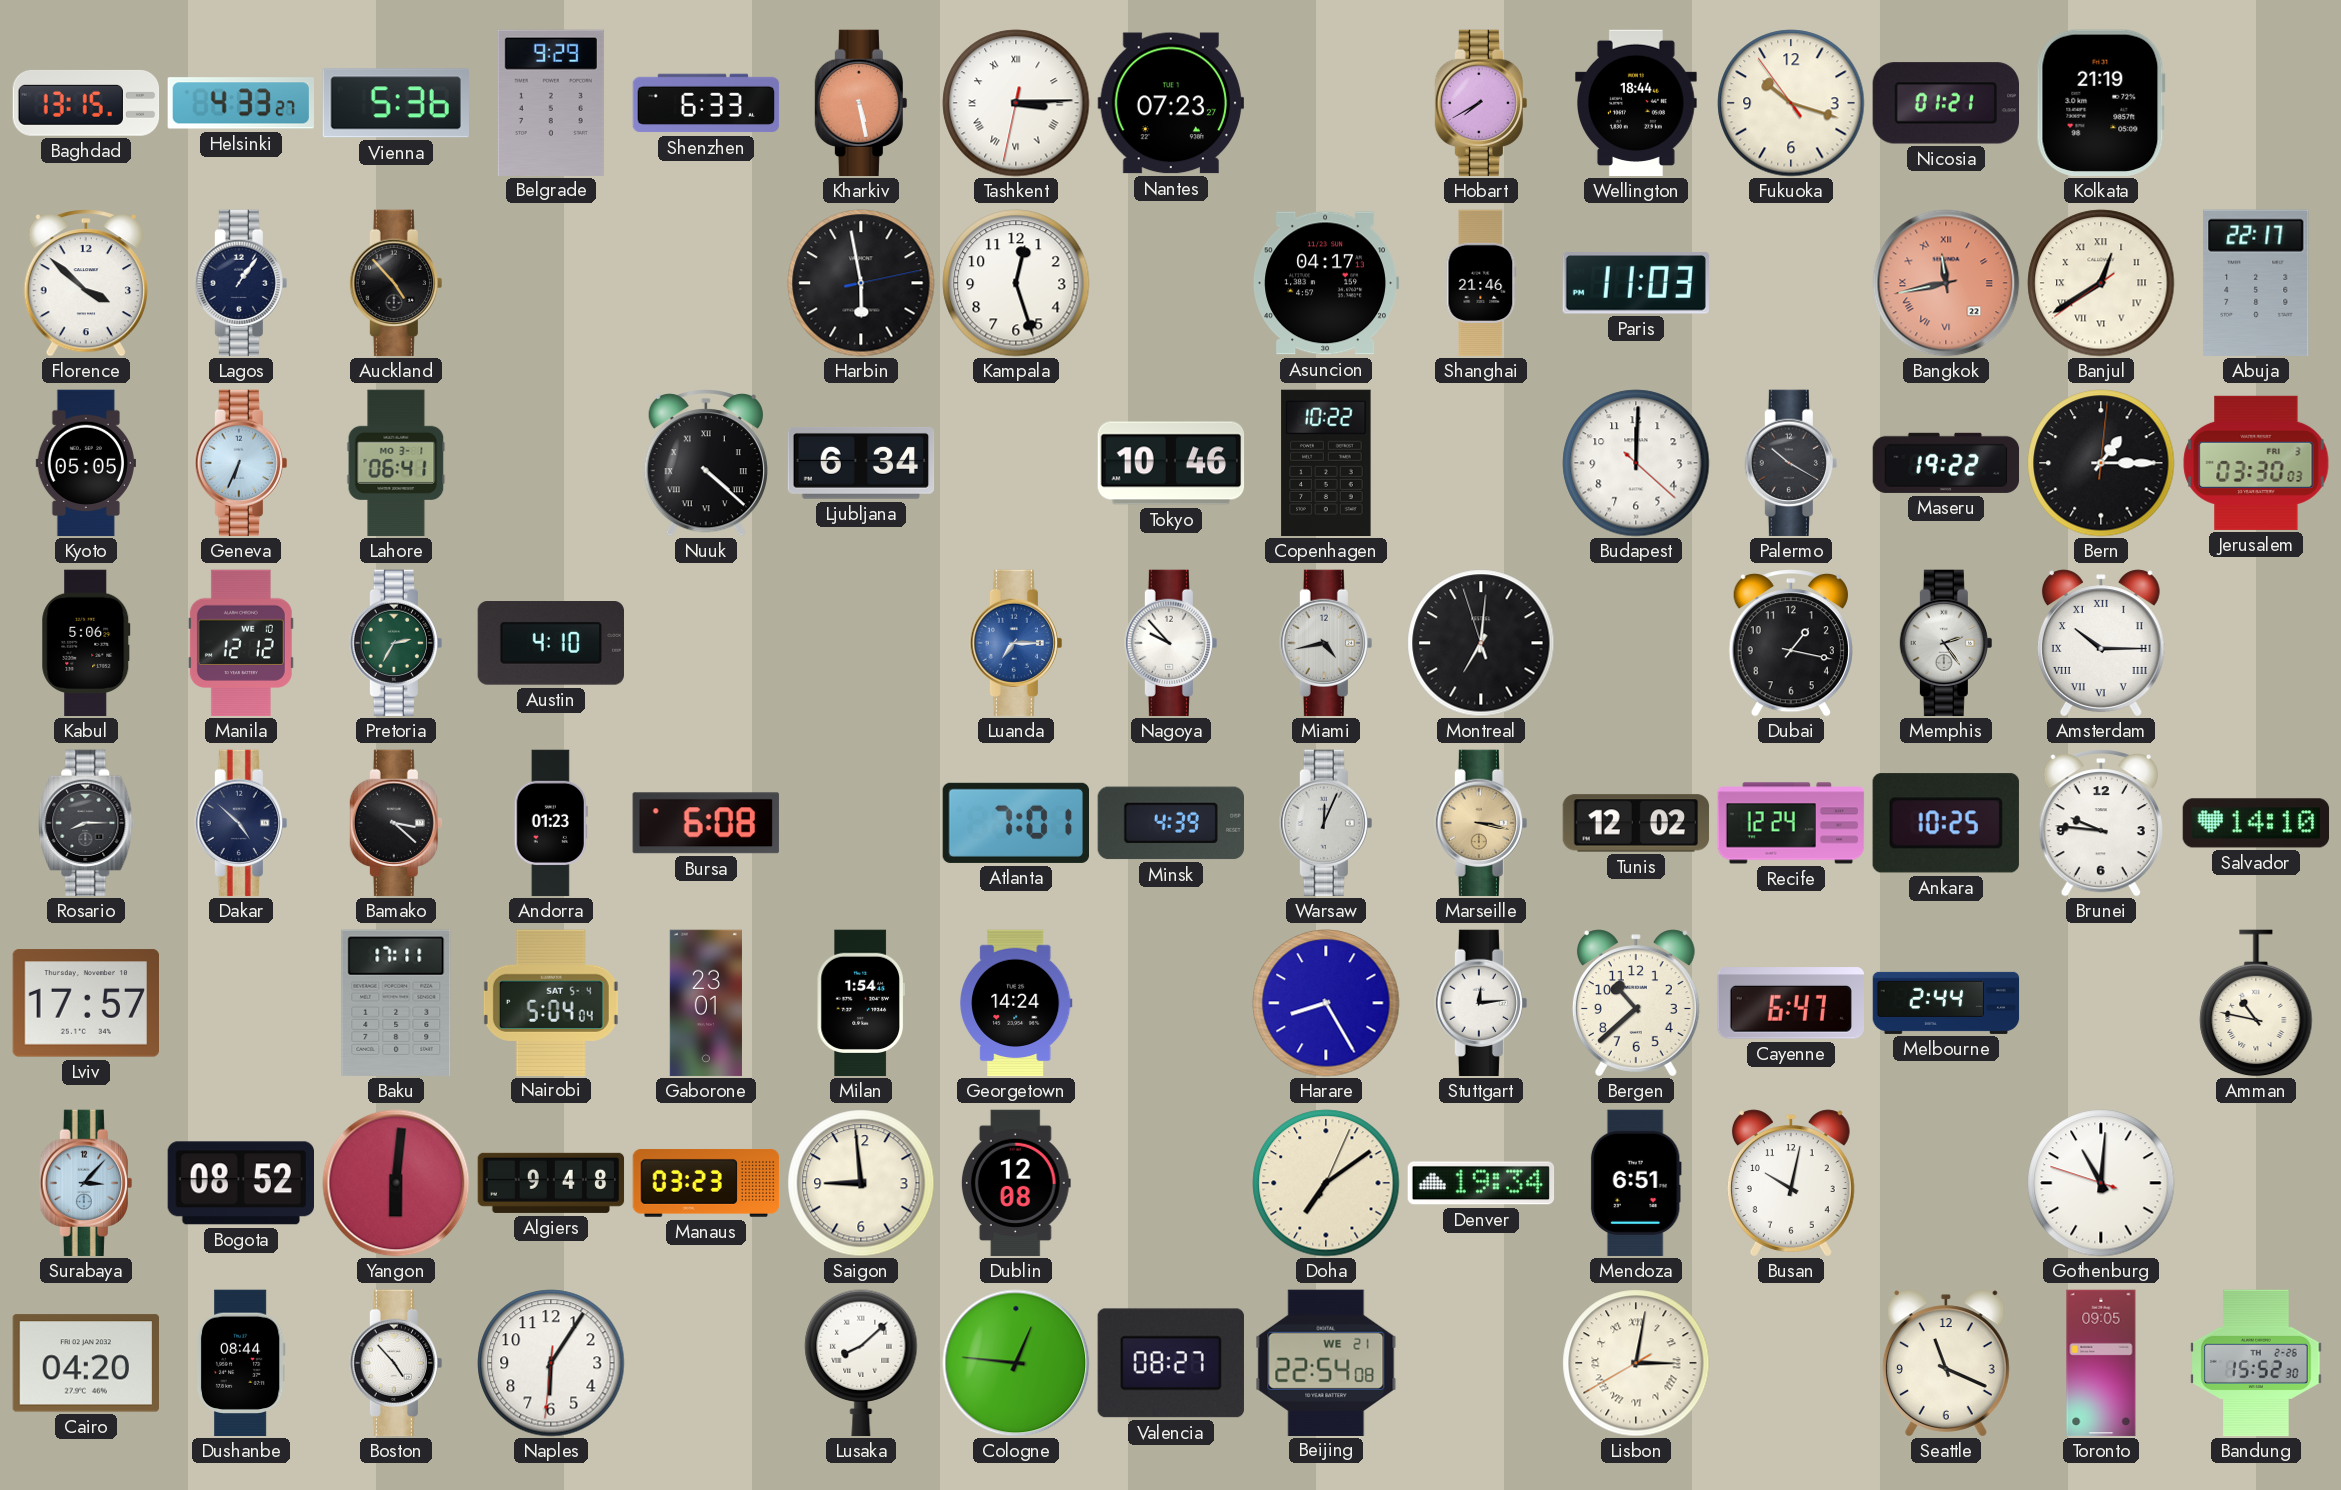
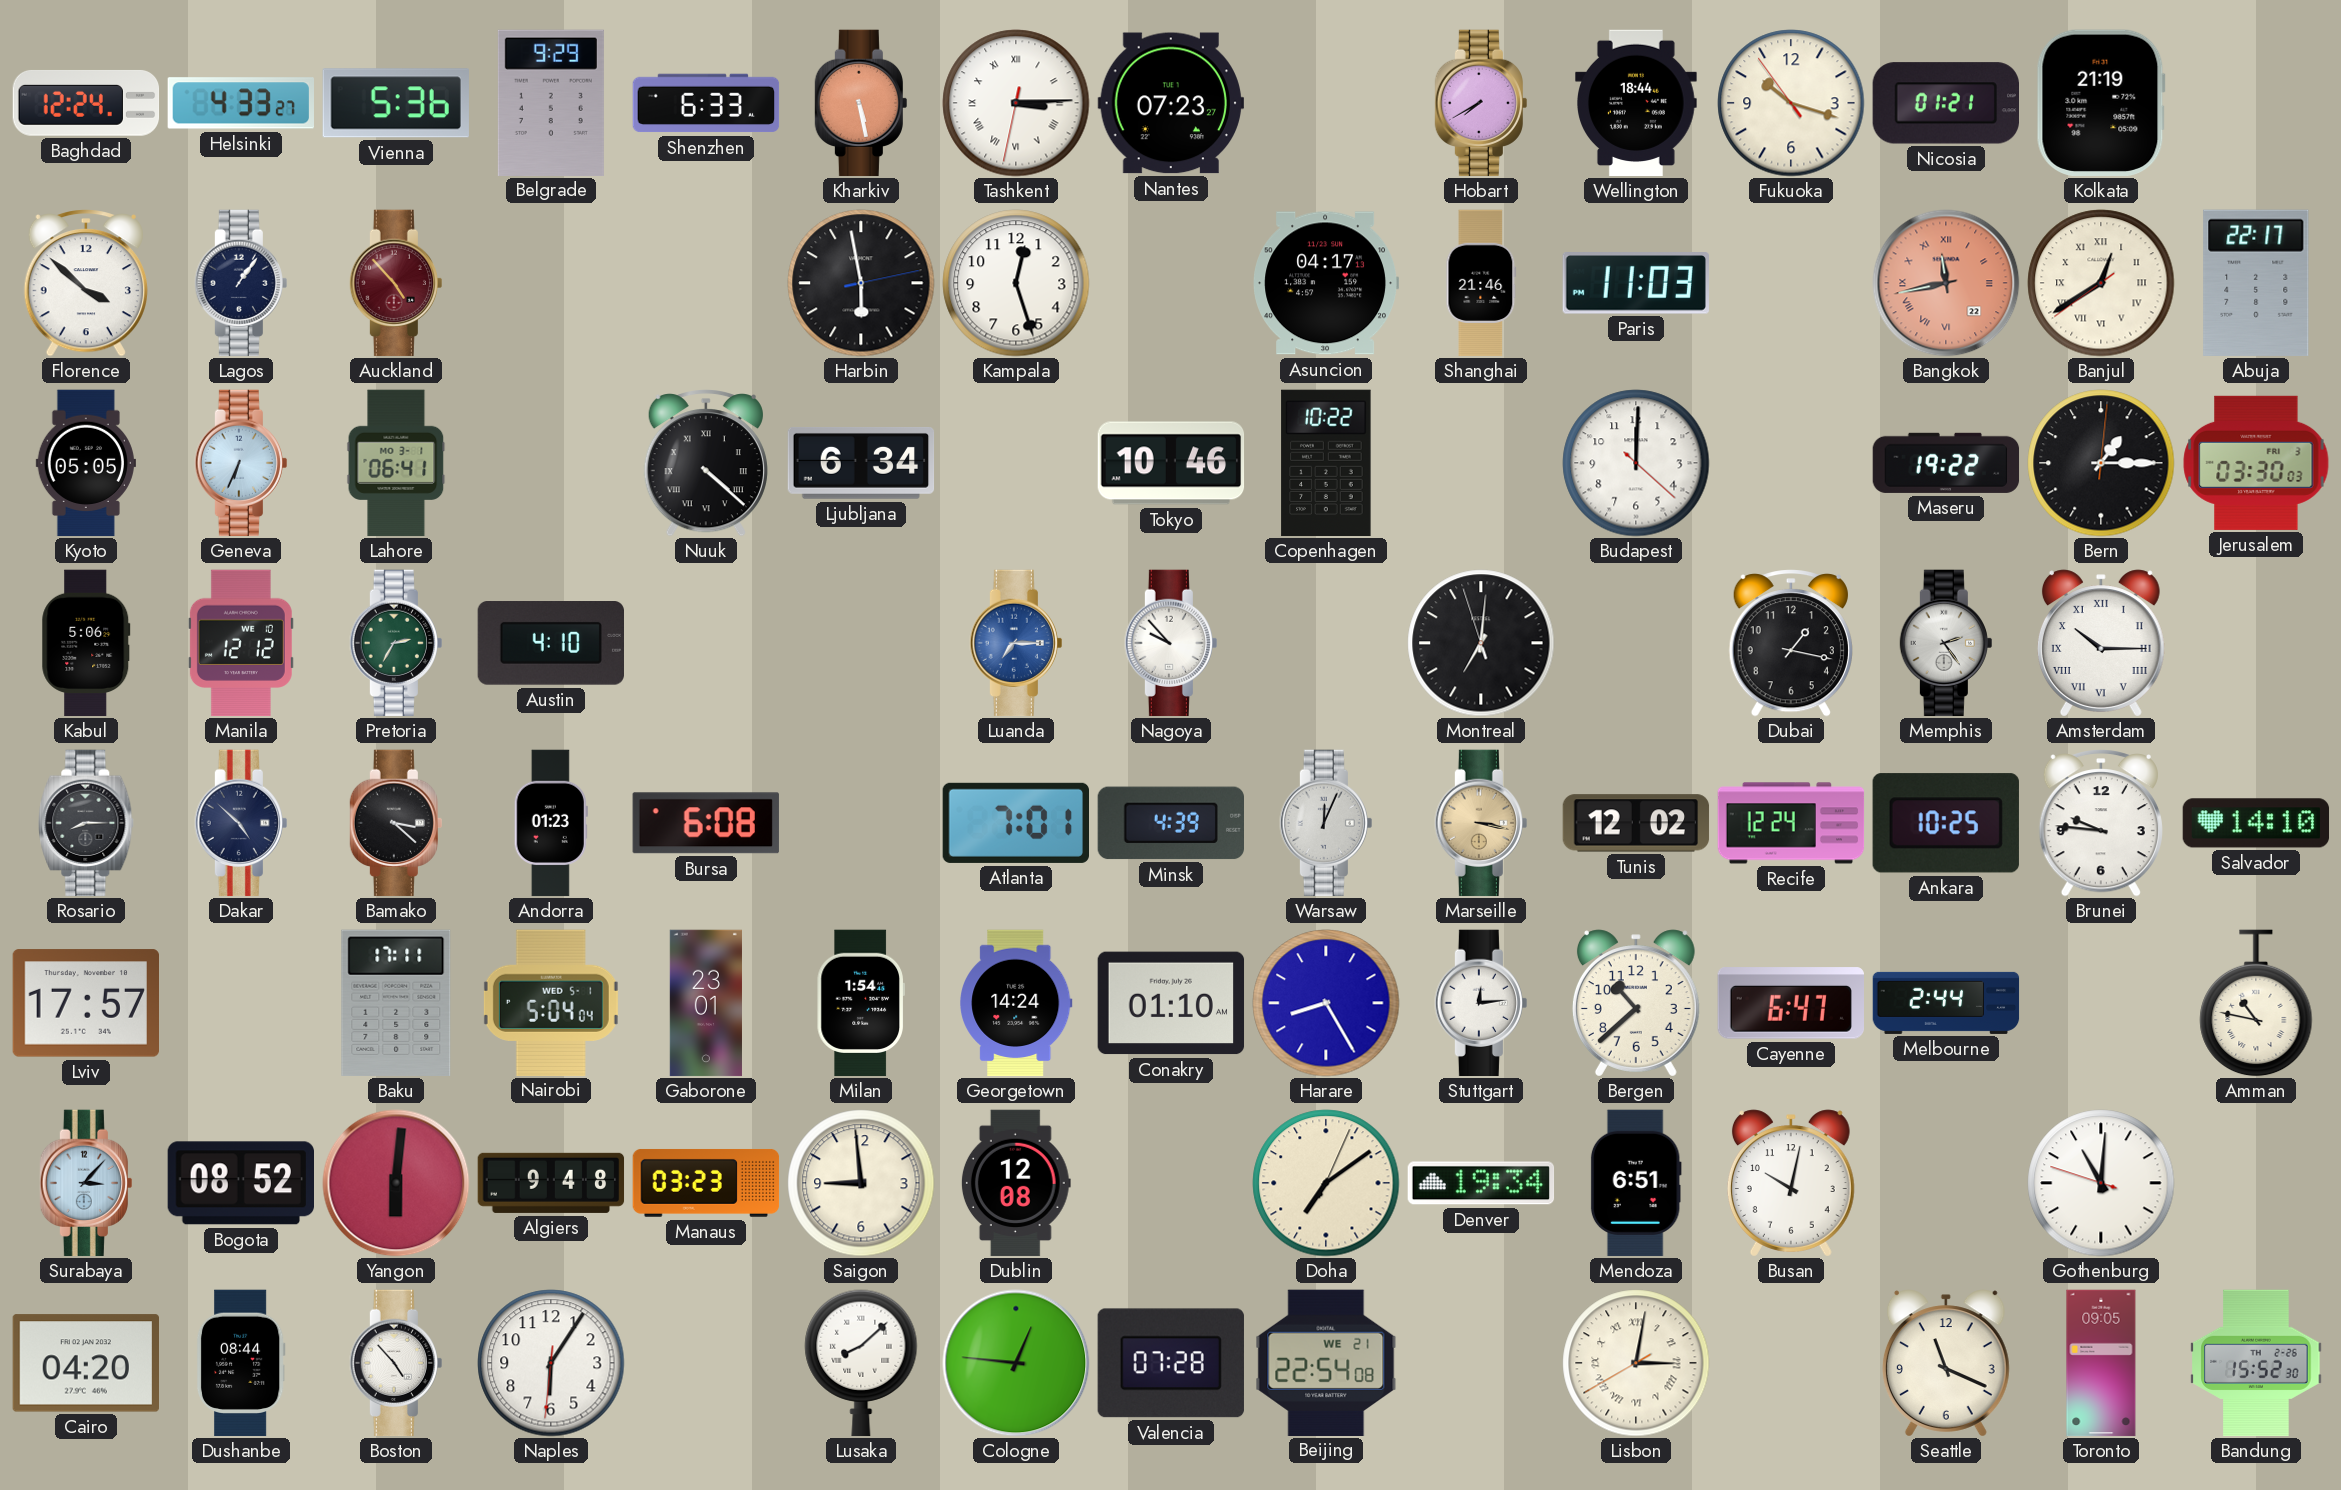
Baghdad: 13:15 -> 12:24
Auckland dial: black -> burgundy
Palermo: 10:20 -> none
Miami: 4:43 -> none
Nairobi date: SAT 5-4 -> WED 5-1
Conakry: none -> 01:10
Valencia: 08:27 -> 07:28
